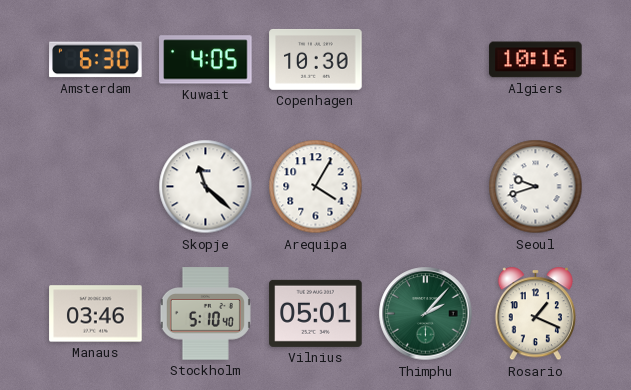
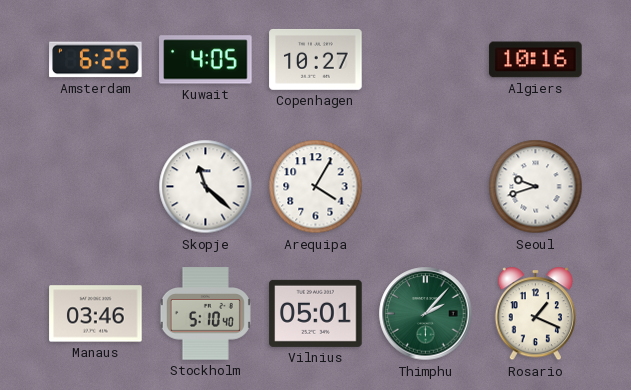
Amsterdam: 6:30 -> 6:25
Copenhagen: 10:30 -> 10:27
